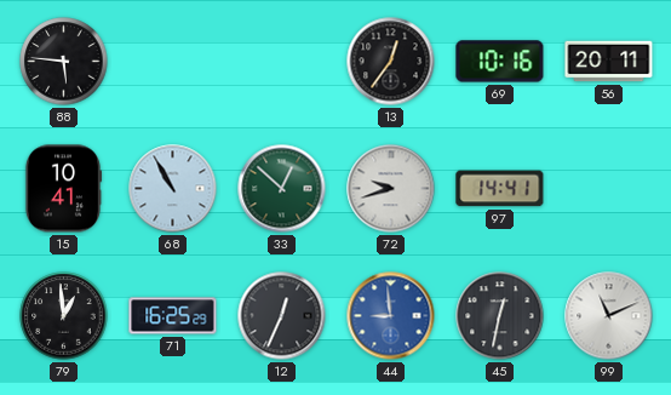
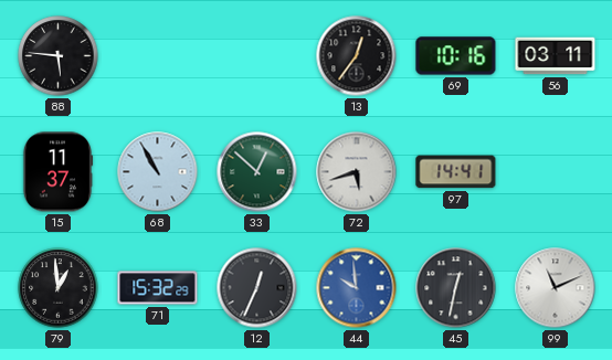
56: 20:11 -> 03:11
15: 10:41 -> 11:37
72: 9:42 -> 5:42
71: 16:25 -> 15:32
44: 8:59 -> 9:59
